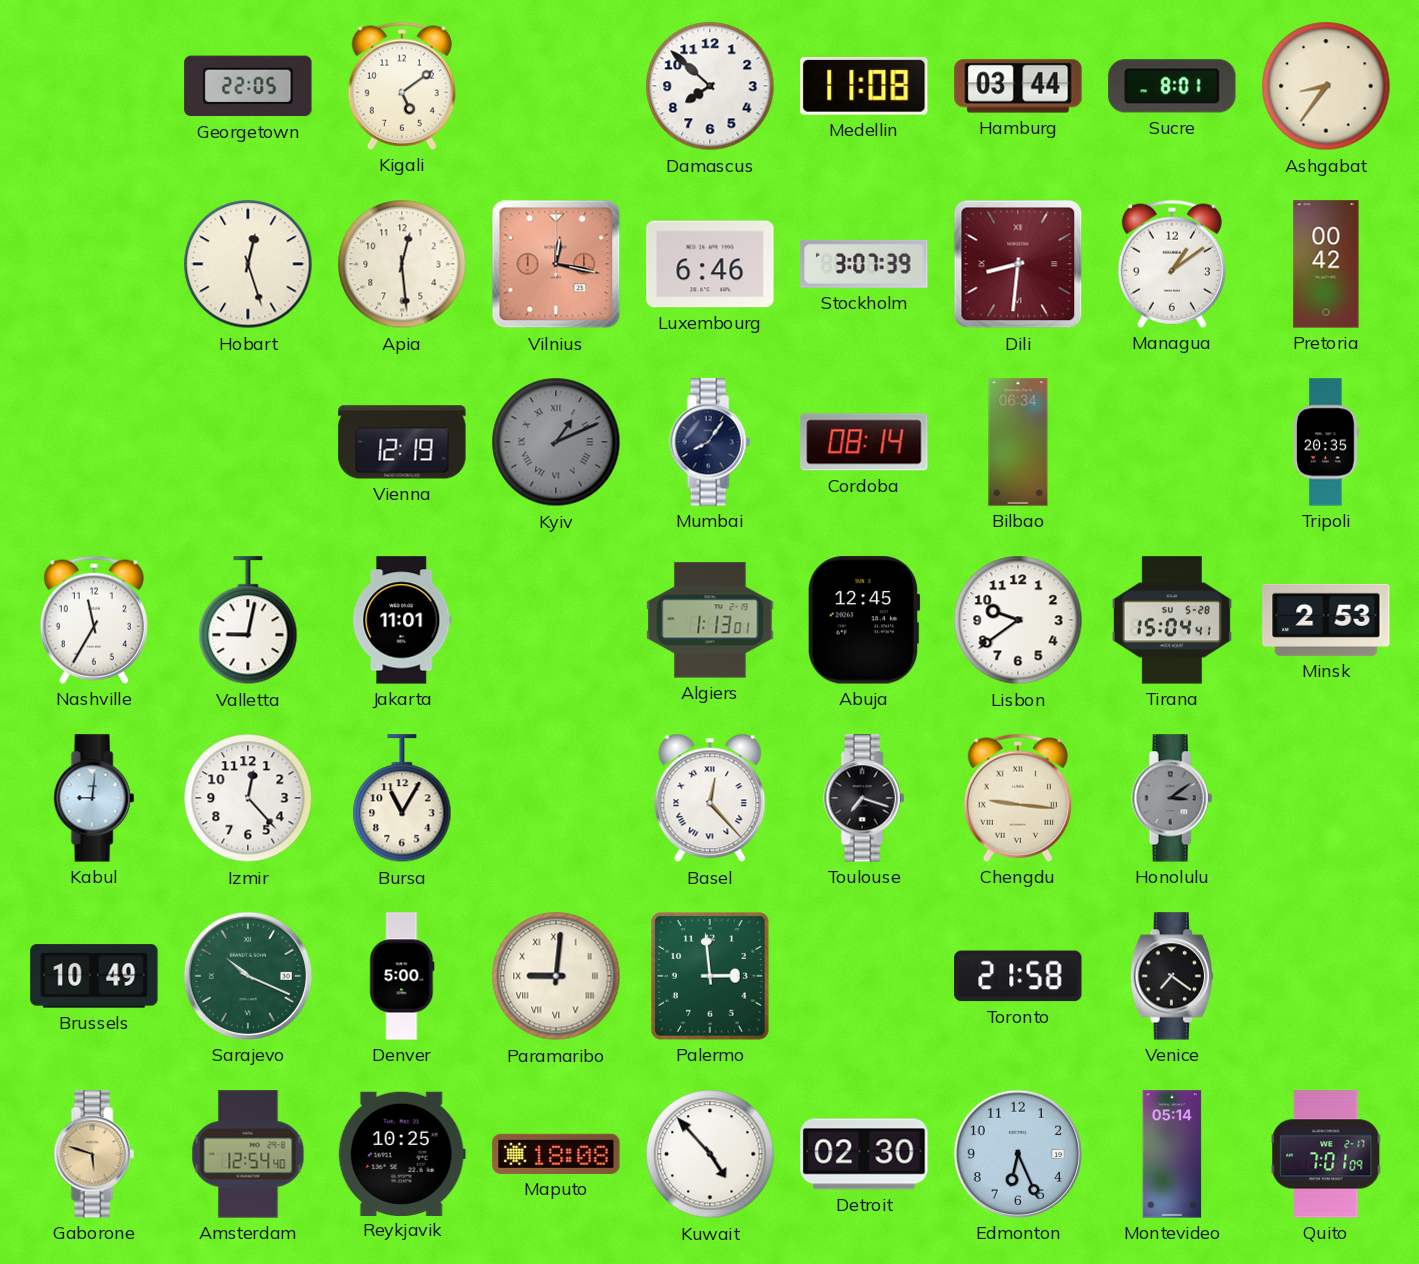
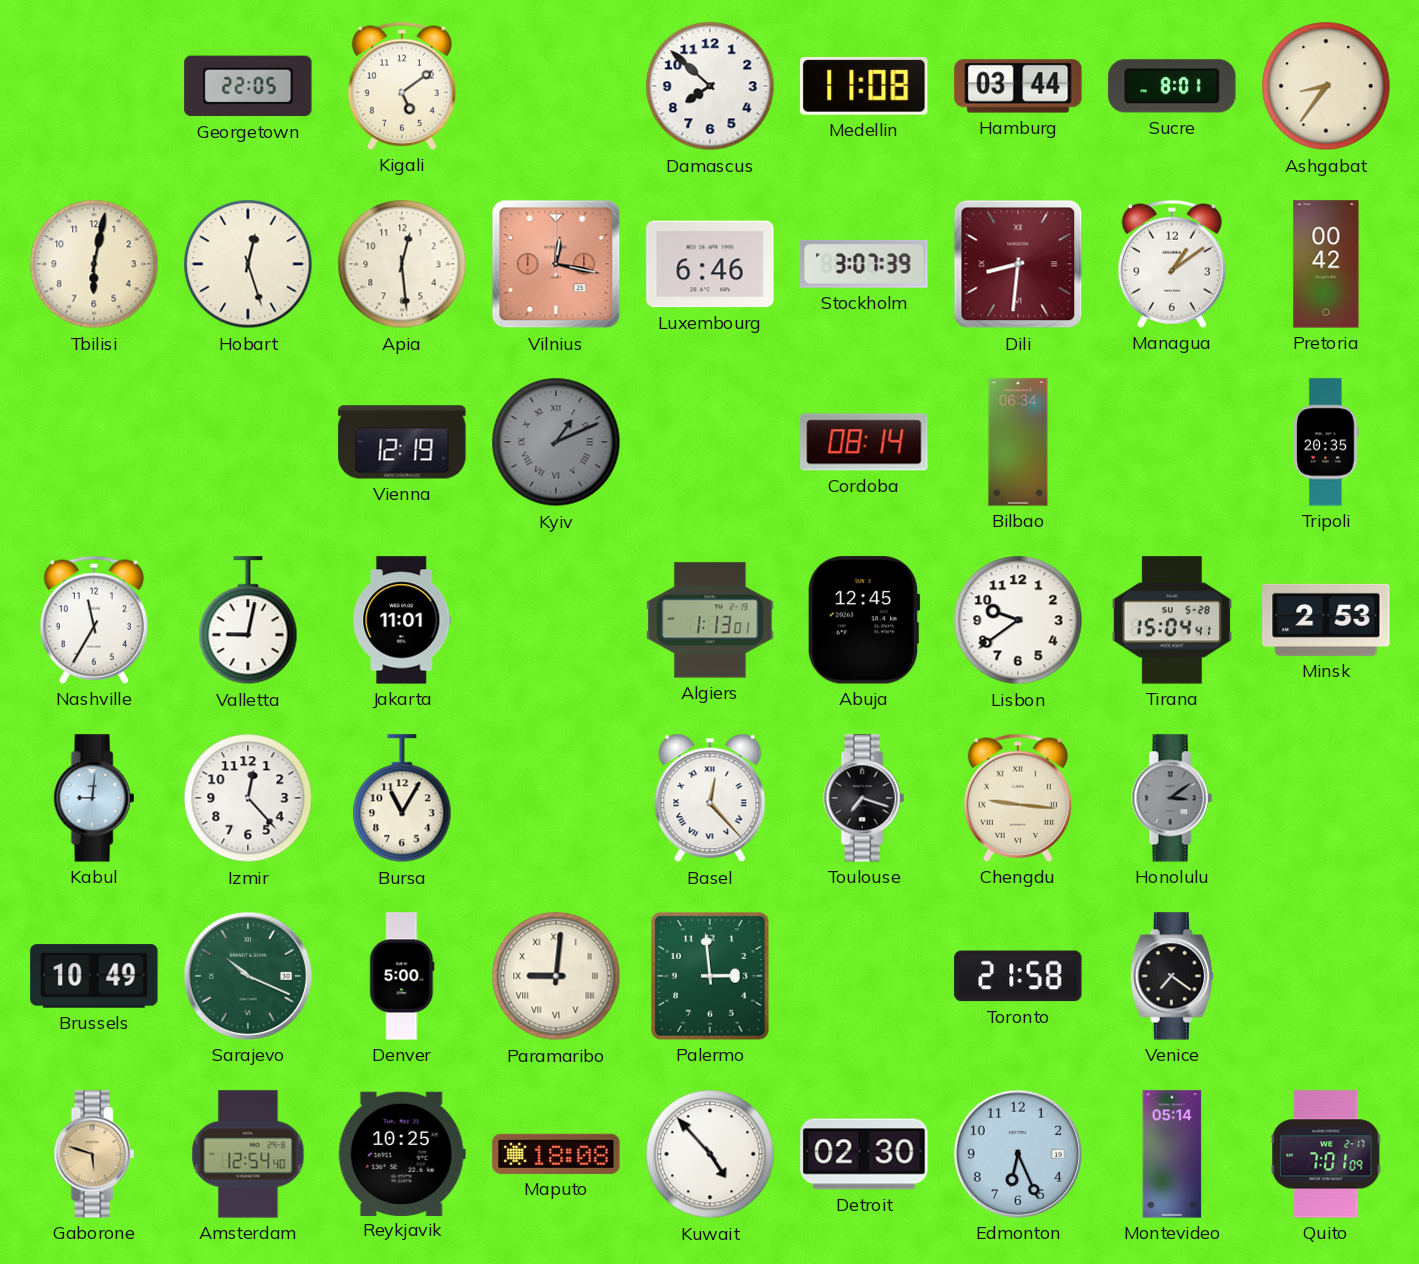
Tbilisi: none -> 6:02
Mumbai: 8:06 -> none
